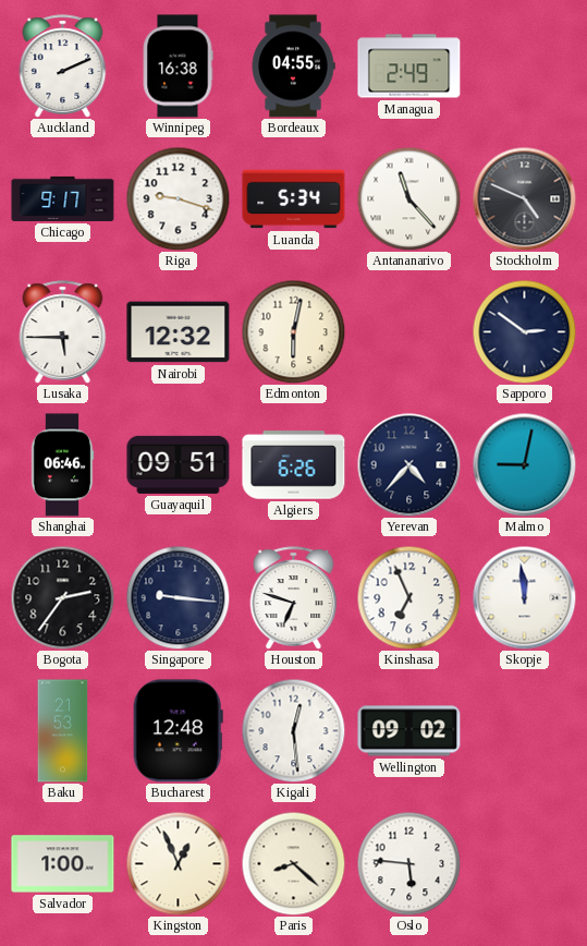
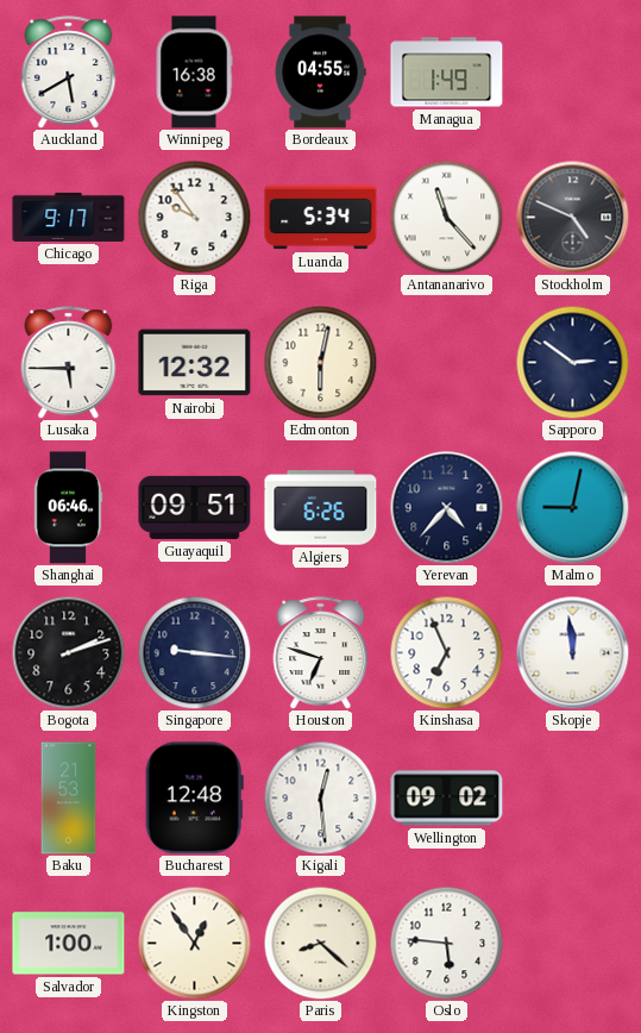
Auckland: 2:11 -> 5:40
Managua: 2:49 -> 1:49
Riga: 9:18 -> 9:54
Bogota: 2:36 -> 2:12
Kingston: 12:56 -> 12:54
